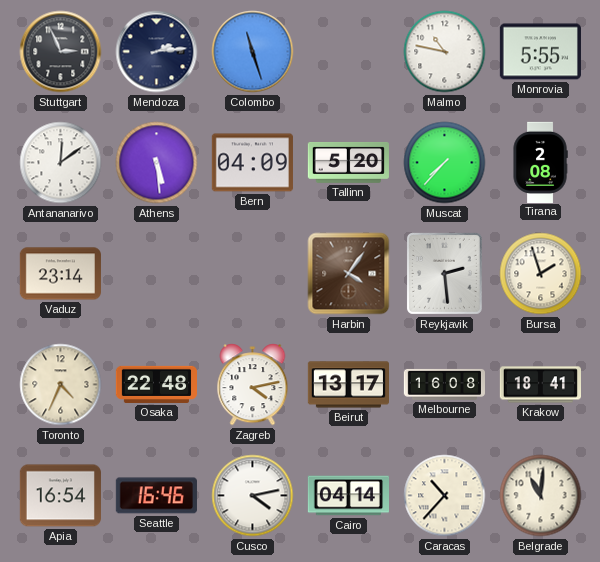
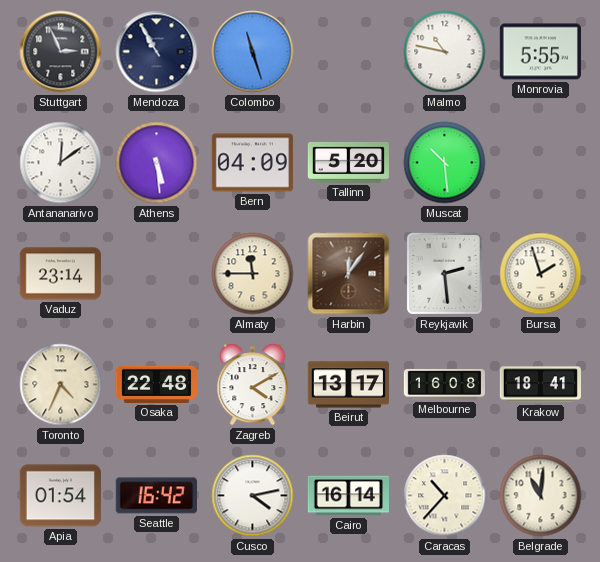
Mendoza: 2:14 -> 10:55
Muscat: 7:37 -> 10:29
Tirana: 2:08 -> none
Almaty: none -> 11:45
Harbin: 4:06 -> 12:06
Zagreb: 4:13 -> 4:10
Apia: 16:54 -> 01:54
Seattle: 16:46 -> 16:42
Cairo: 04:14 -> 16:14
